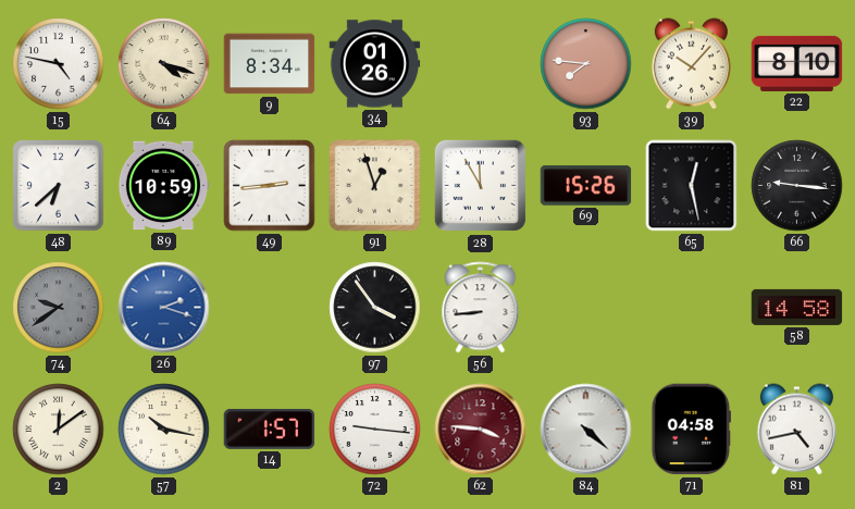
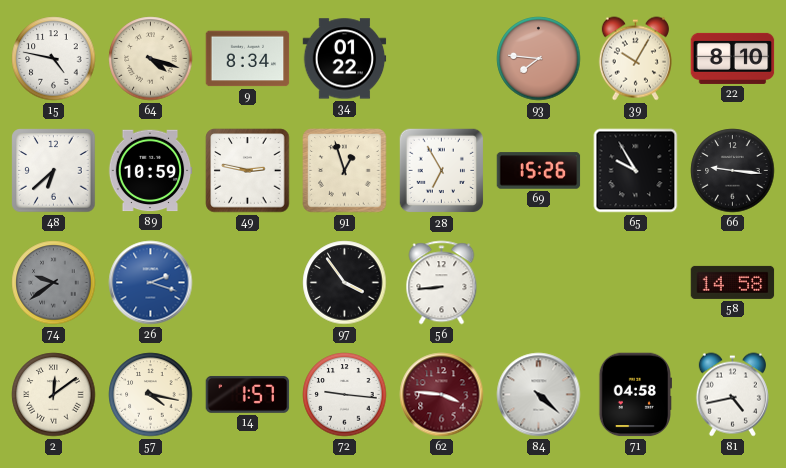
34: 01:26 -> 01:22
39: 10:07 -> 10:05
49: 2:44 -> 2:47
28: 11:55 -> 6:55
65: 12:28 -> 9:55
57: 10:17 -> 4:17
